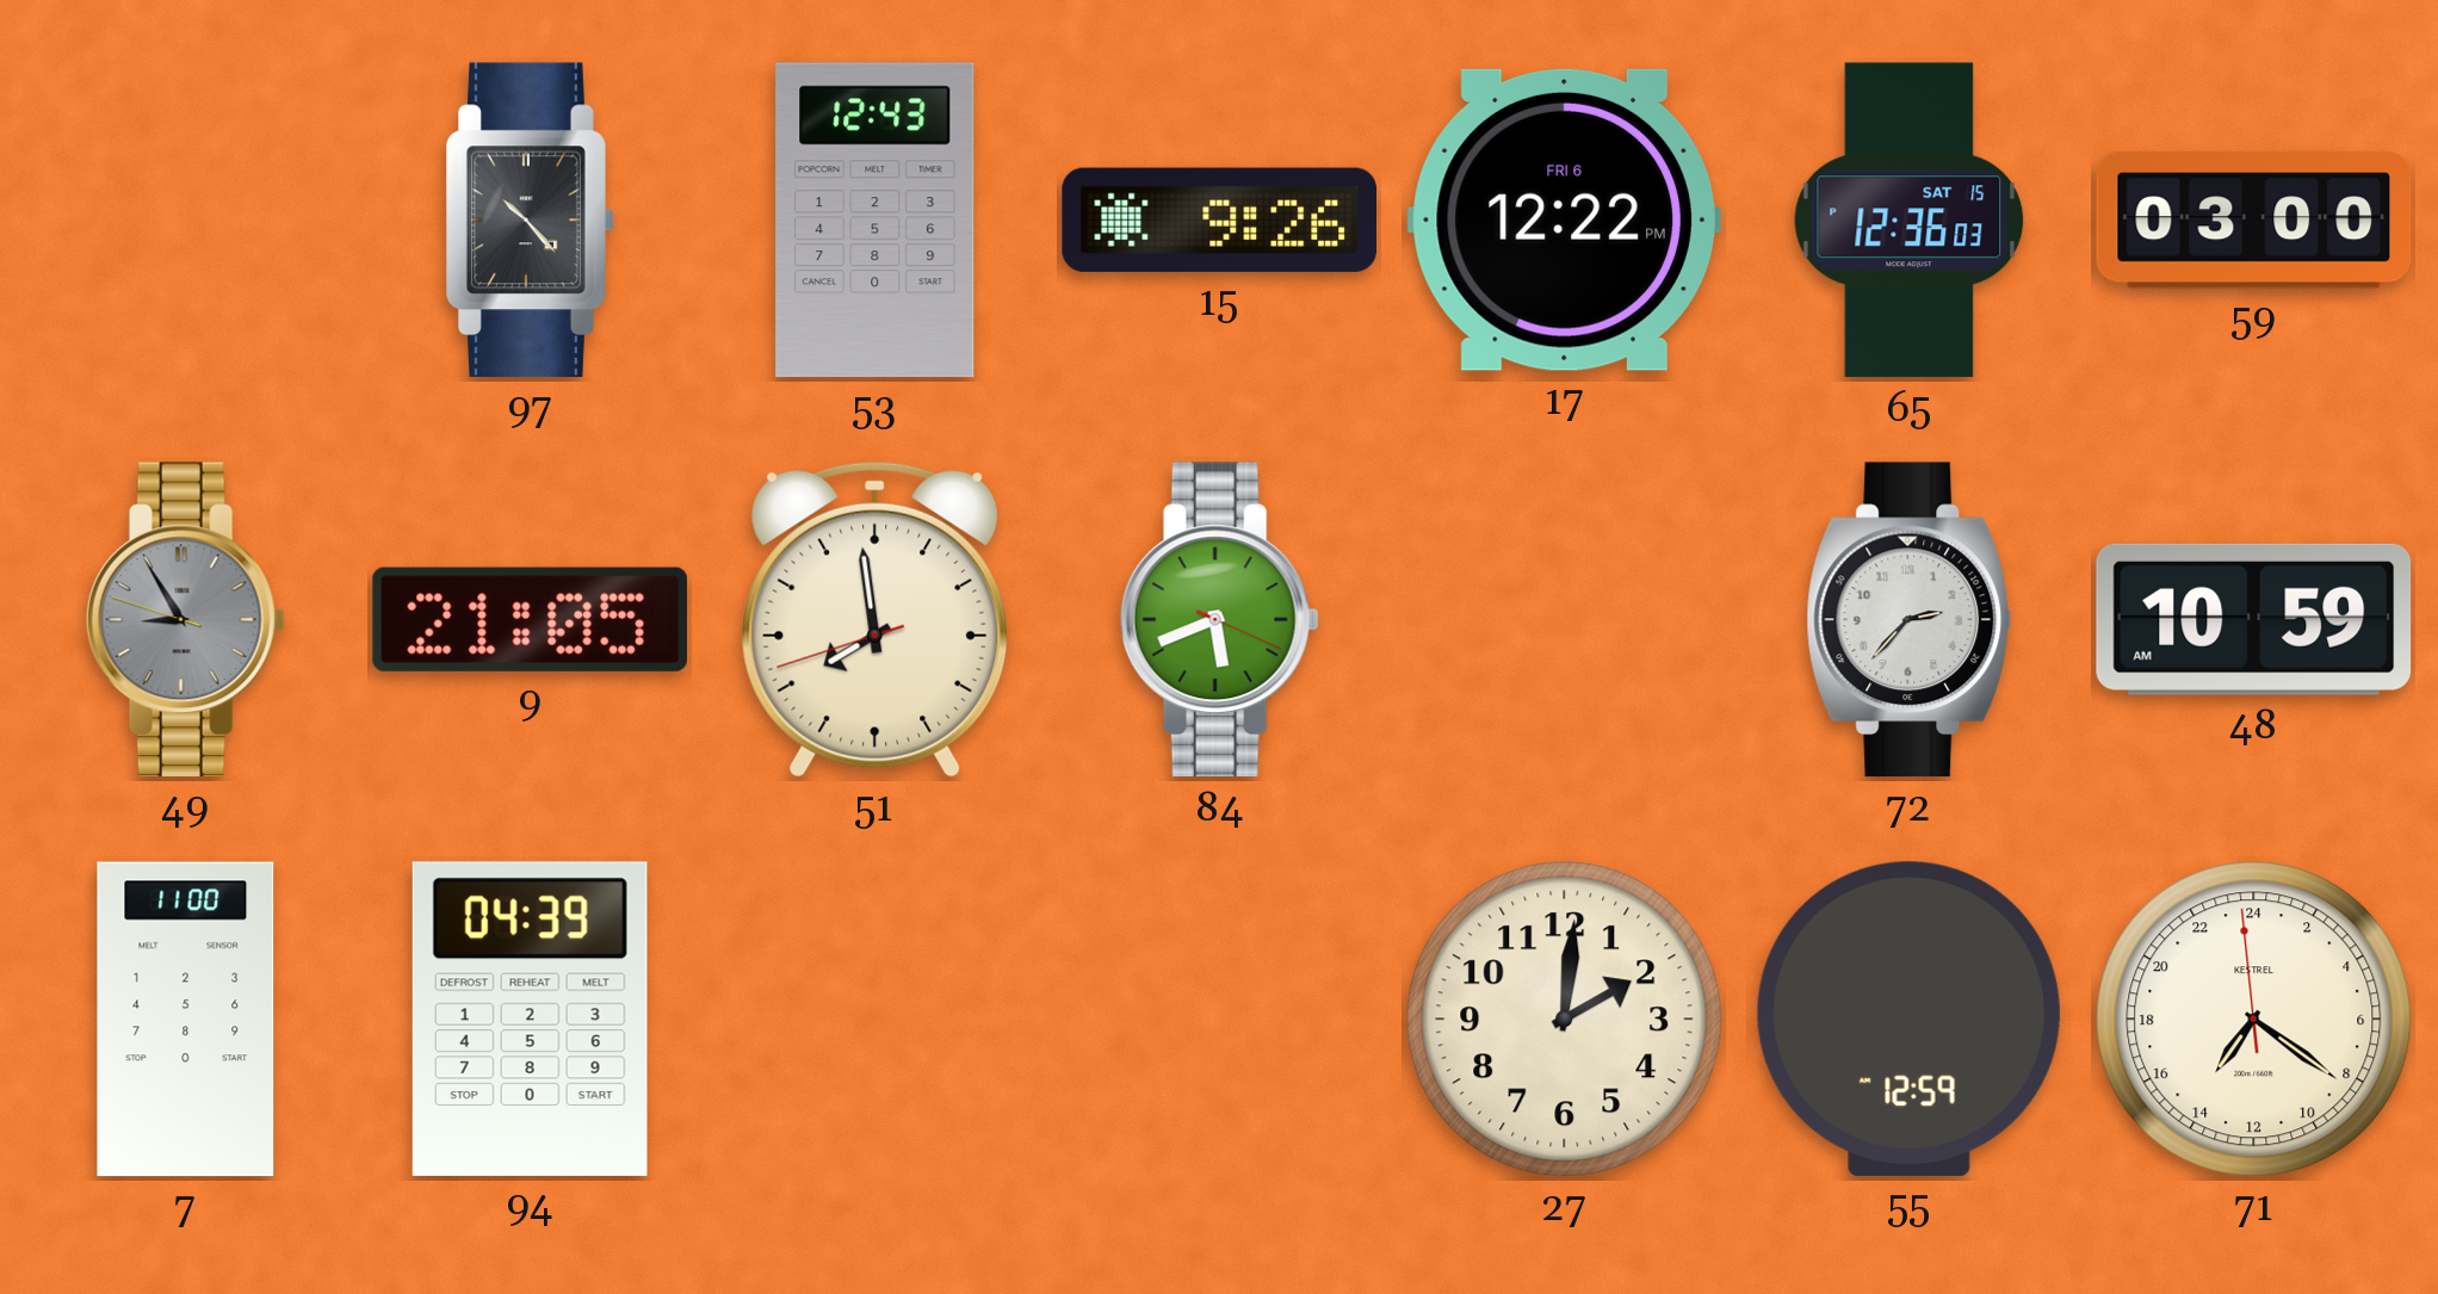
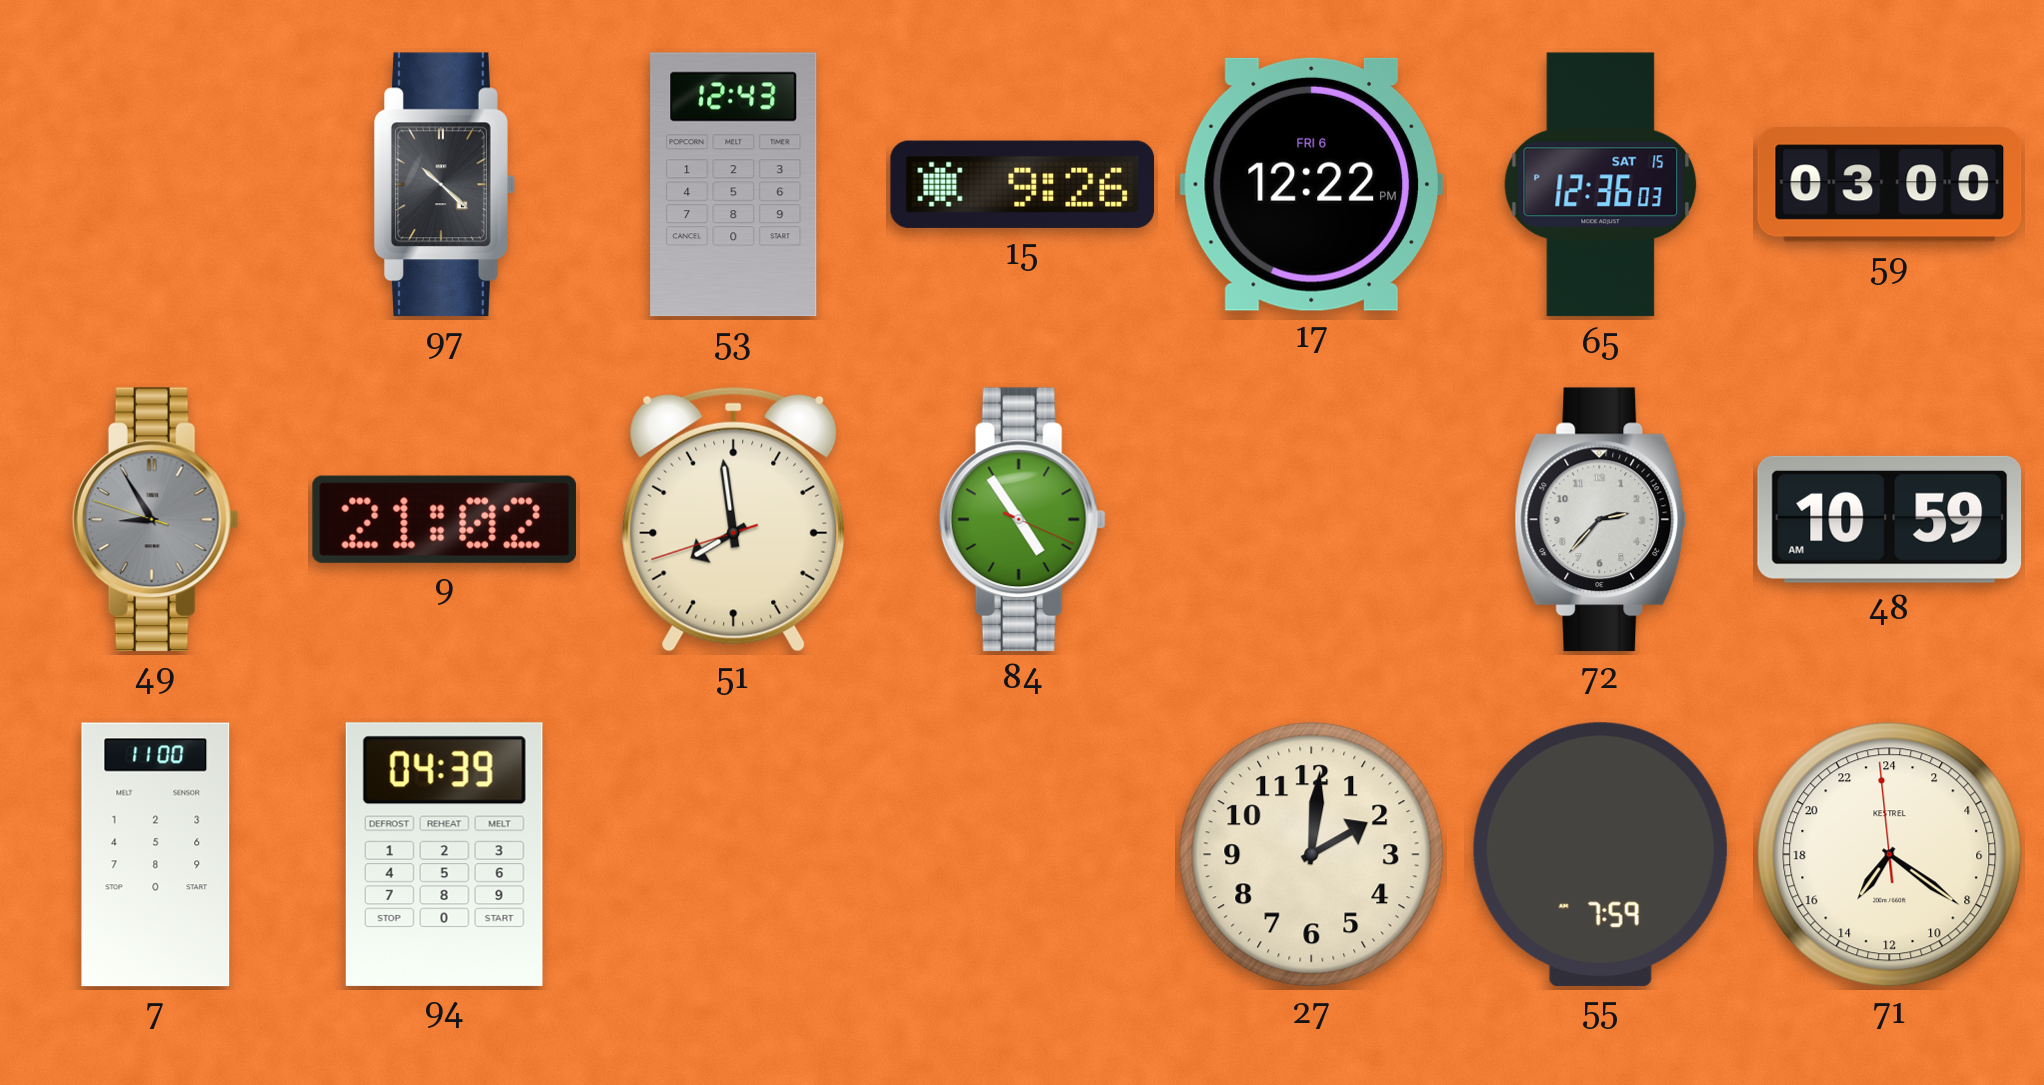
97: 10:23 -> 10:22
9: 21:05 -> 21:02
84: 5:41 -> 4:54
55: 12:59 -> 7:59
